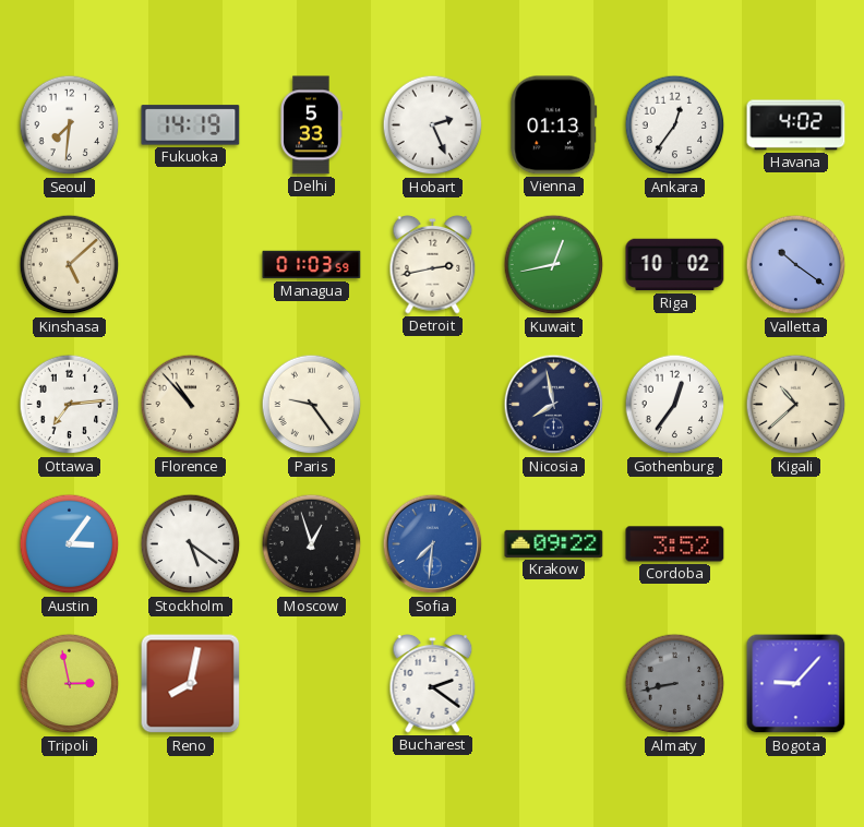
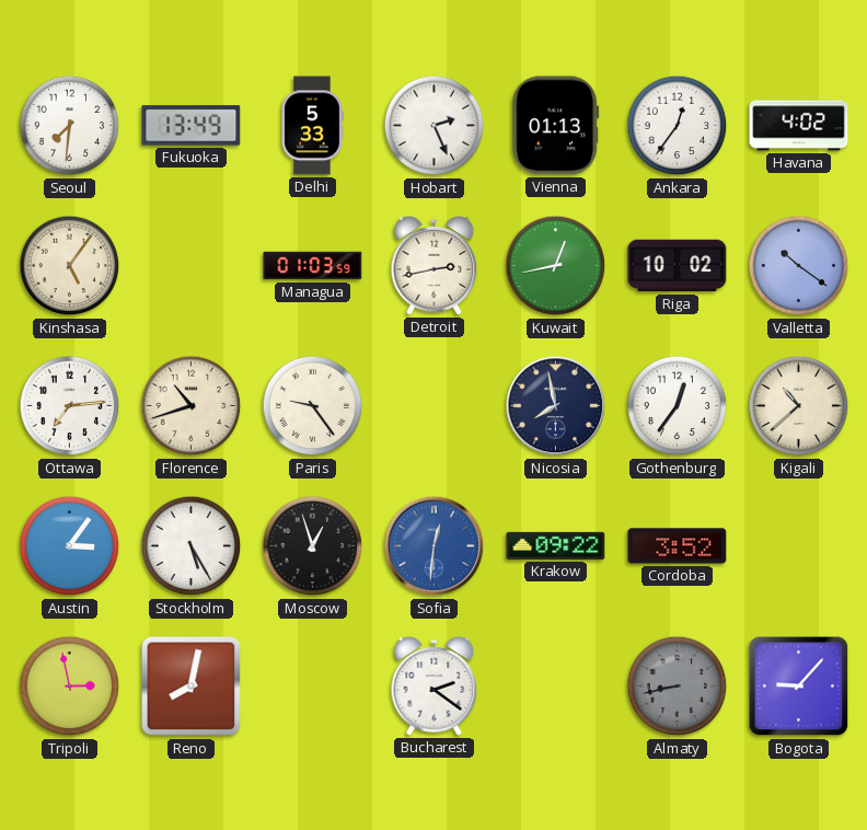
Fukuoka: 14:19 -> 13:49
Kinshasa: 5:08 -> 5:06
Florence: 10:53 -> 10:42
Stockholm: 5:21 -> 5:25
Sofia: 7:31 -> 12:31
